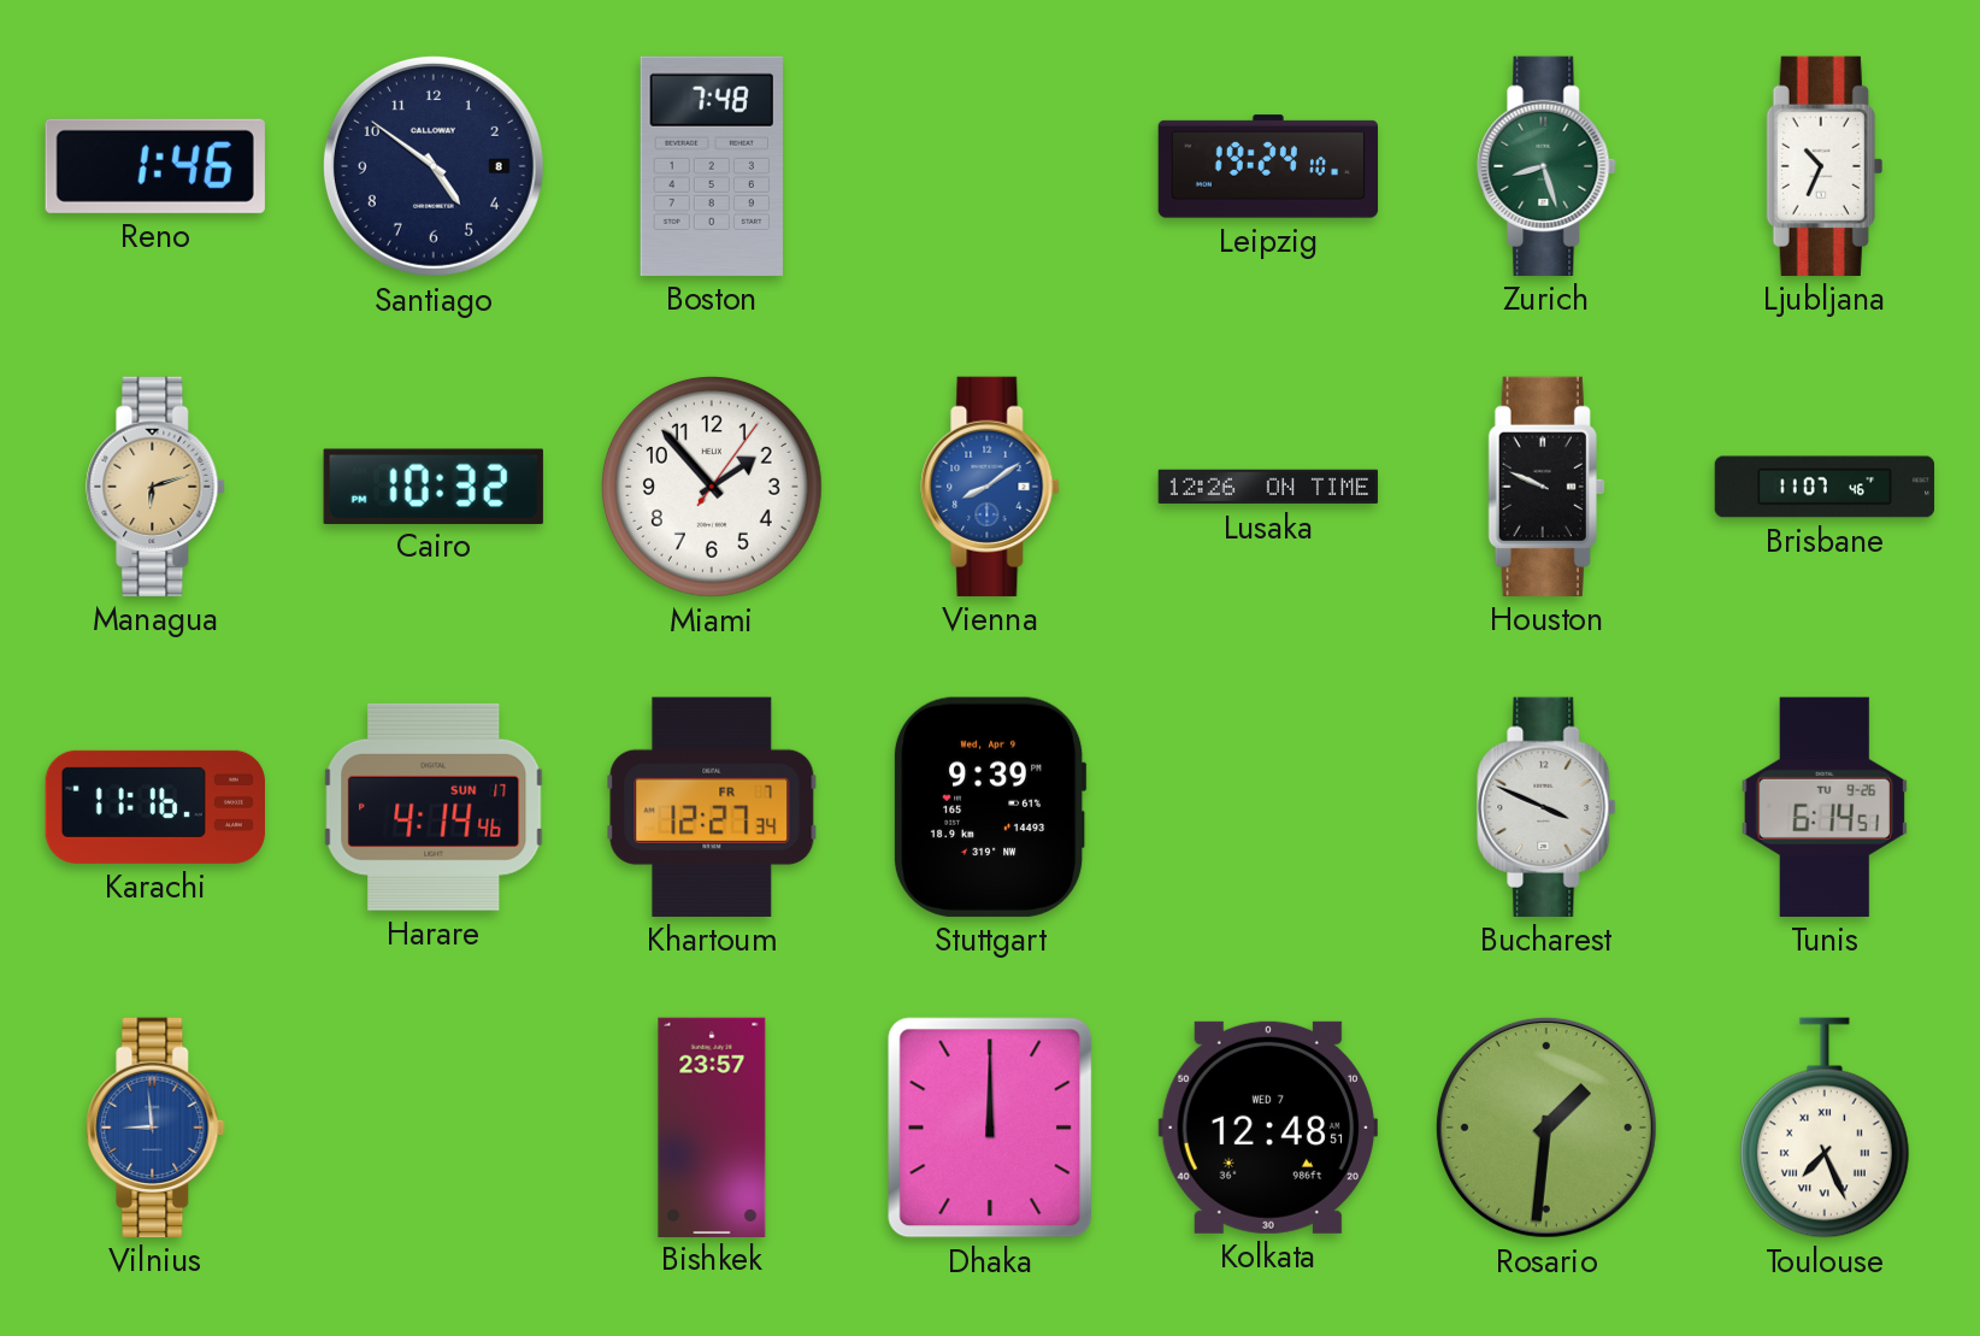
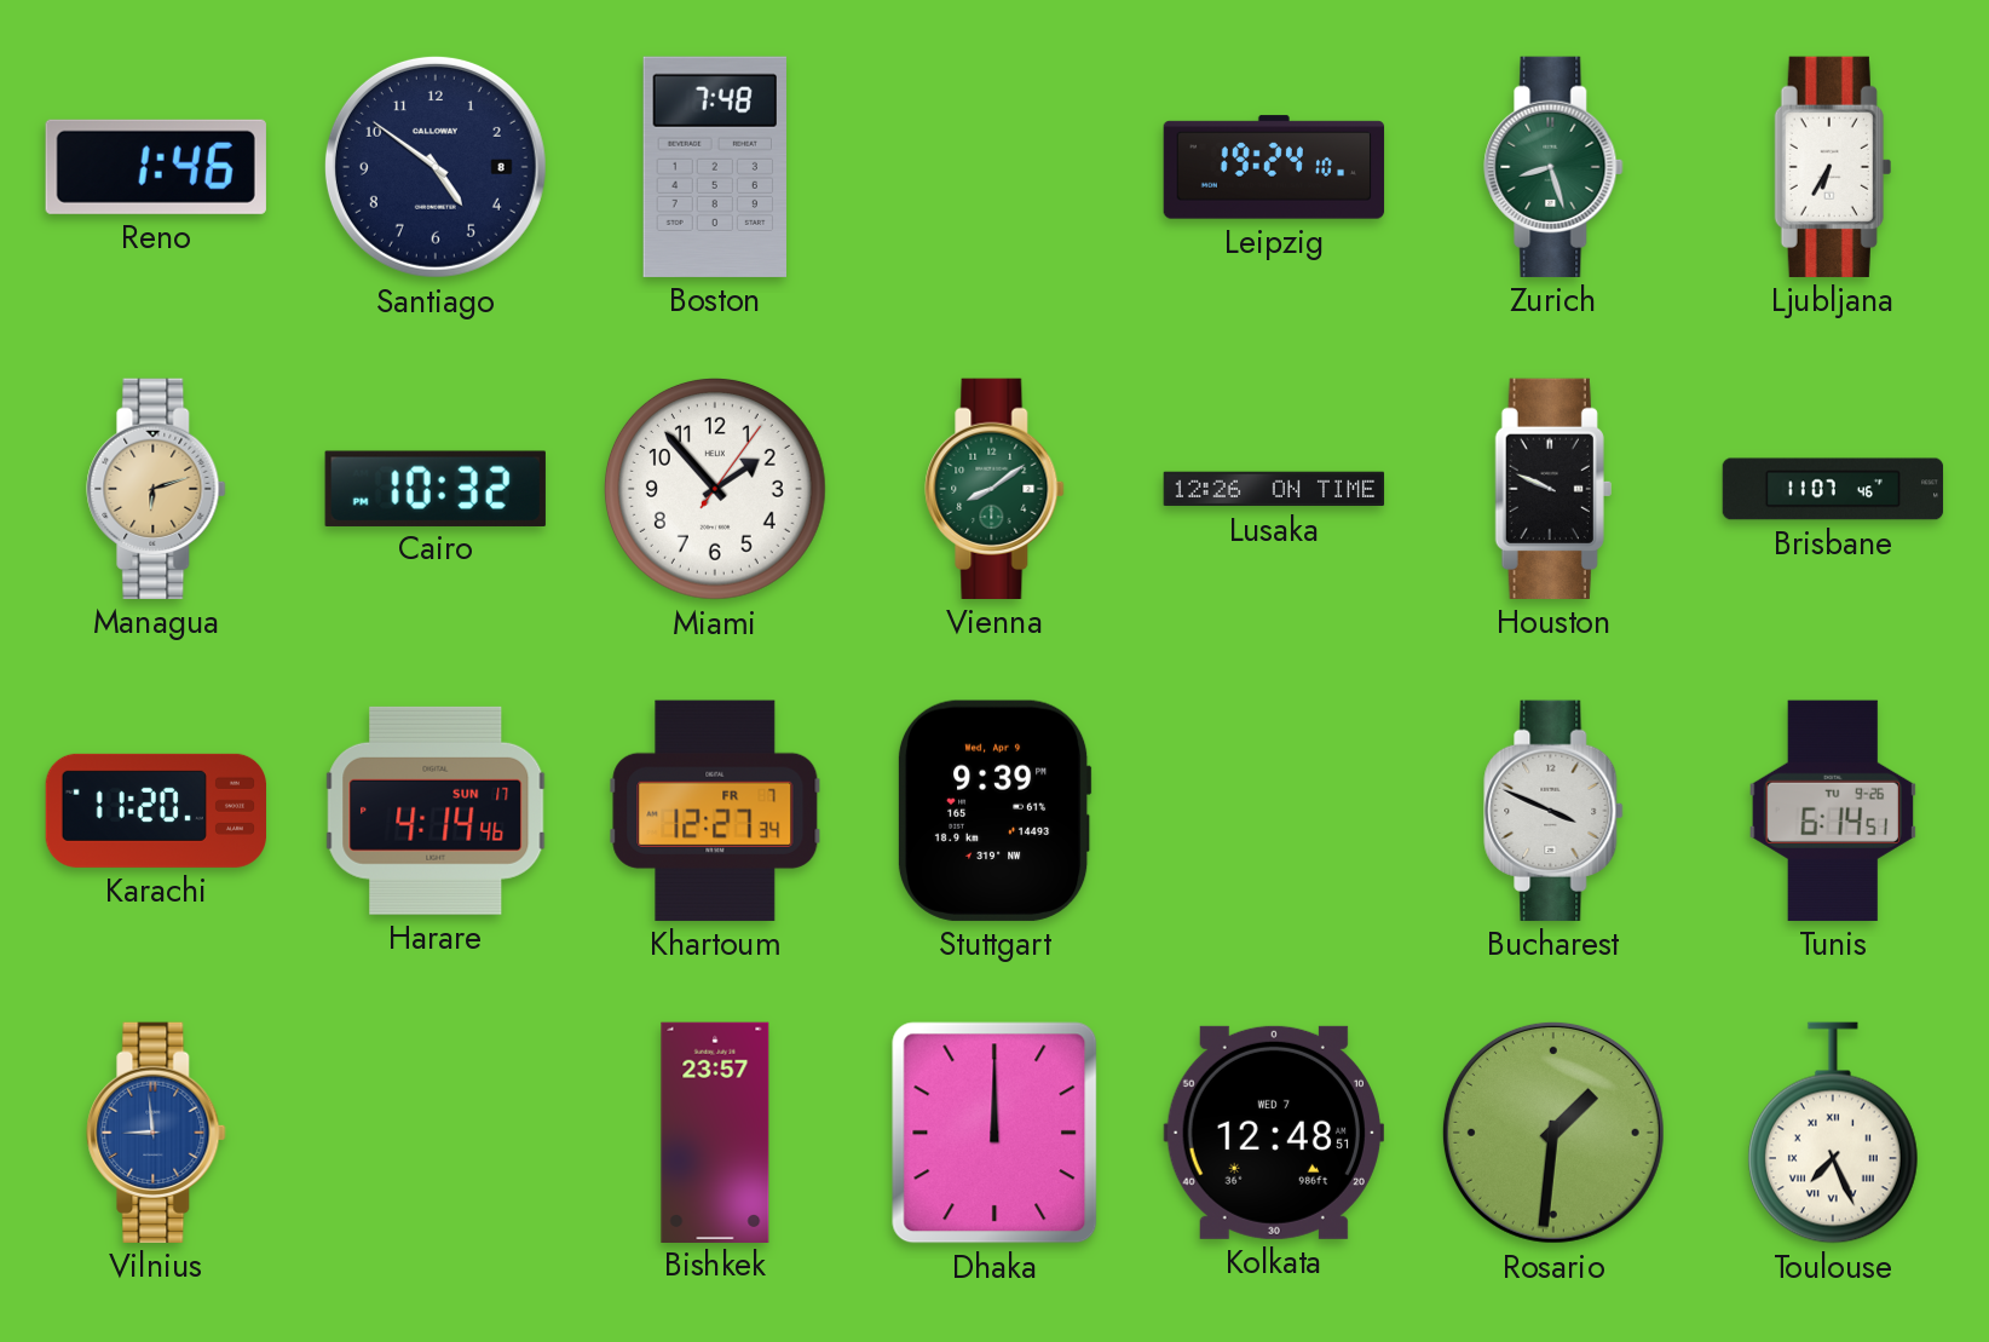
Ljubljana: 10:34 -> 6:35
Vienna dial: blue -> green
Karachi: 11:16 -> 11:20
